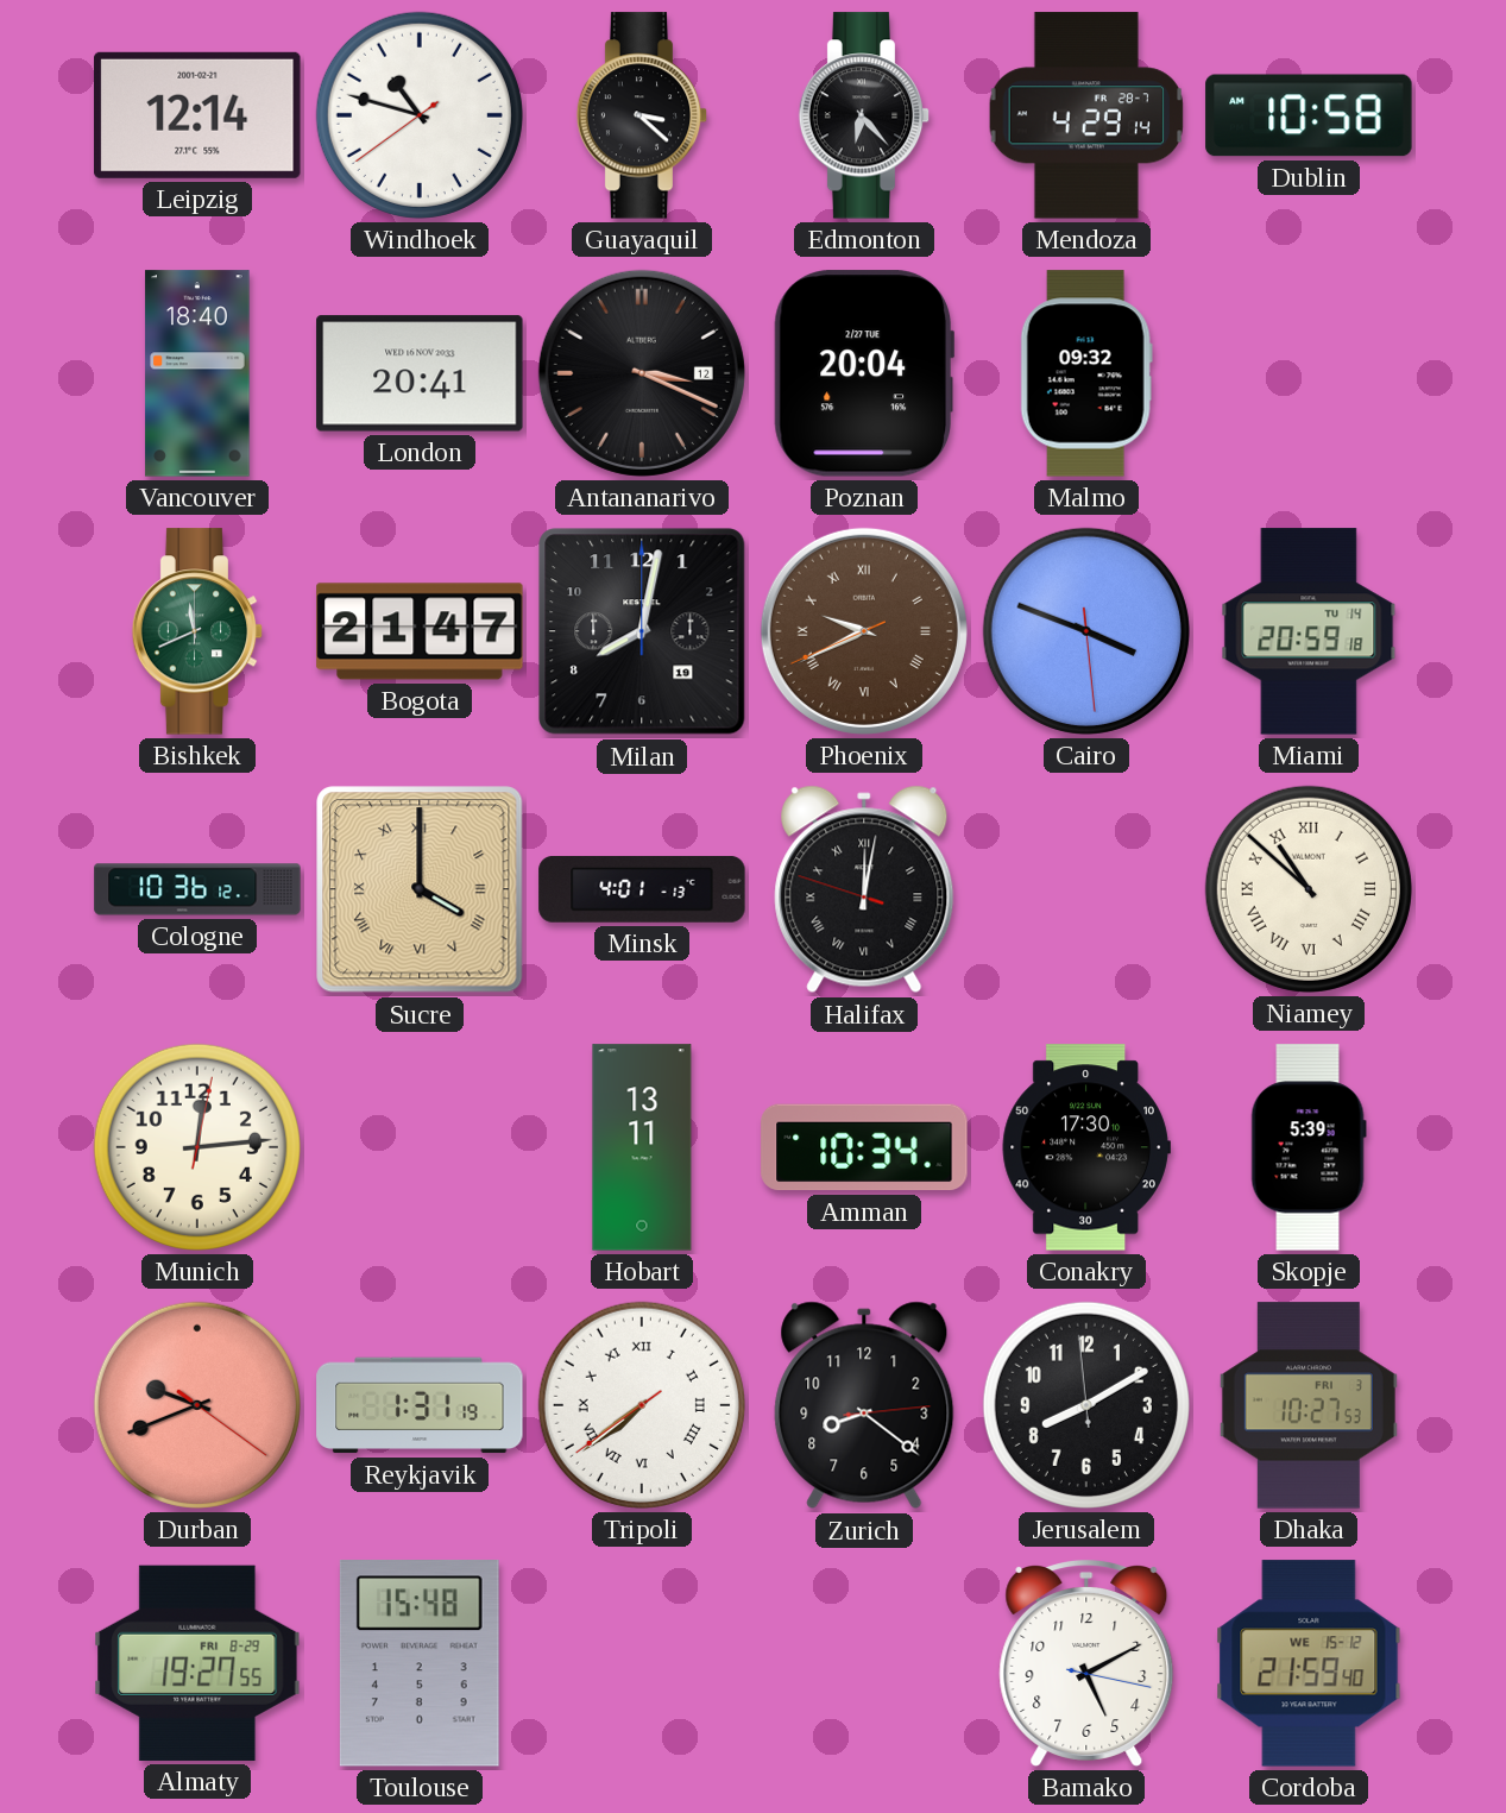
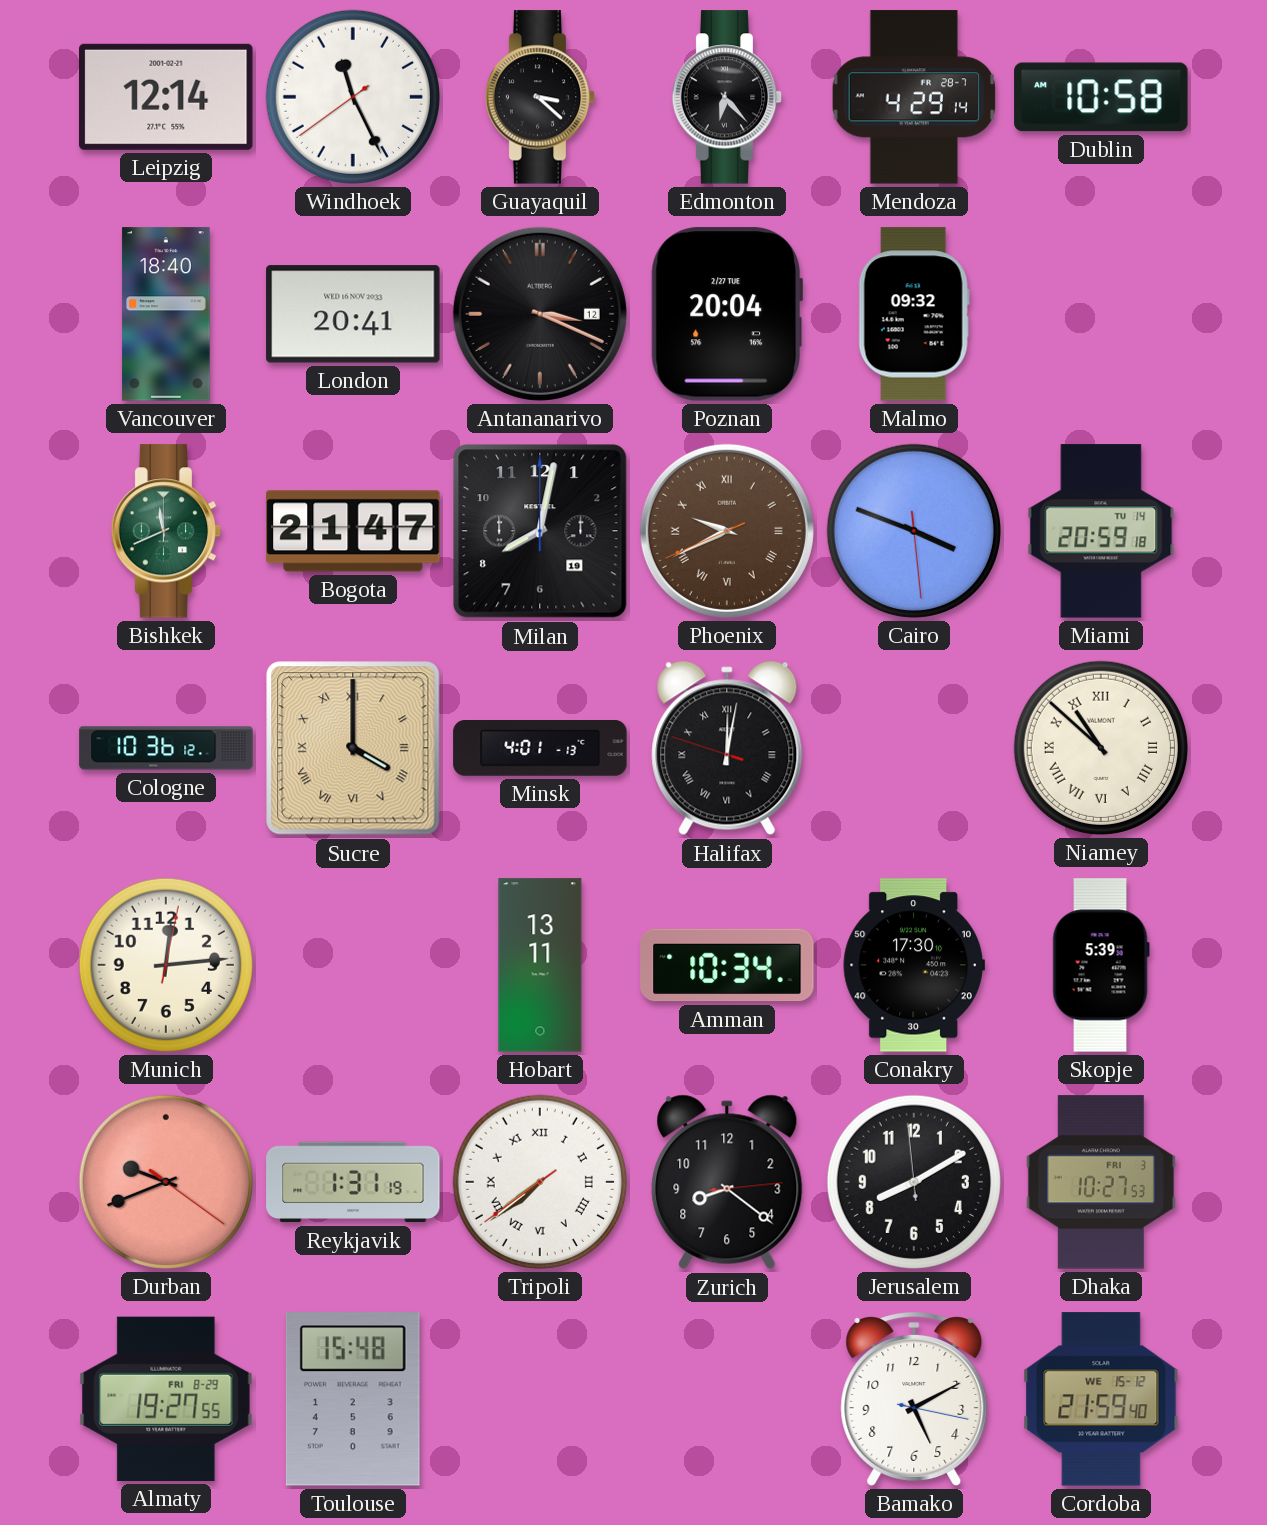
Windhoek: 10:47 -> 11:25
